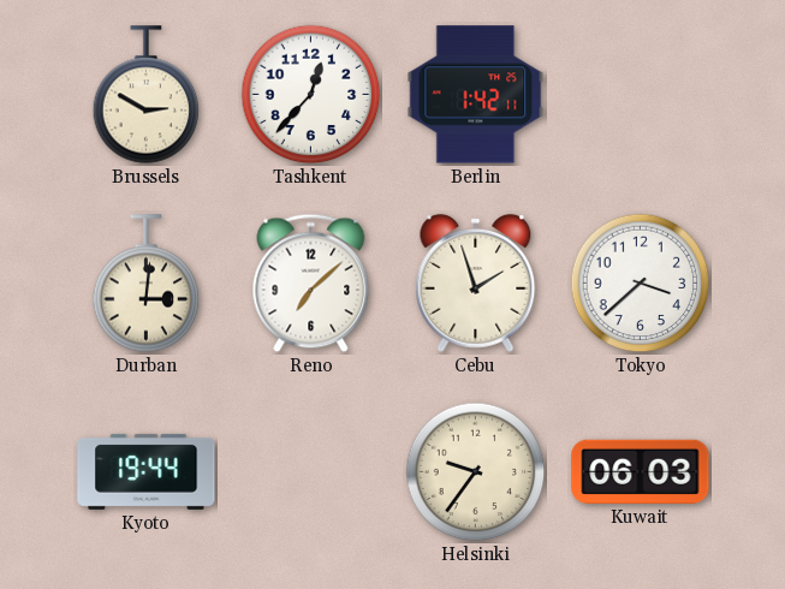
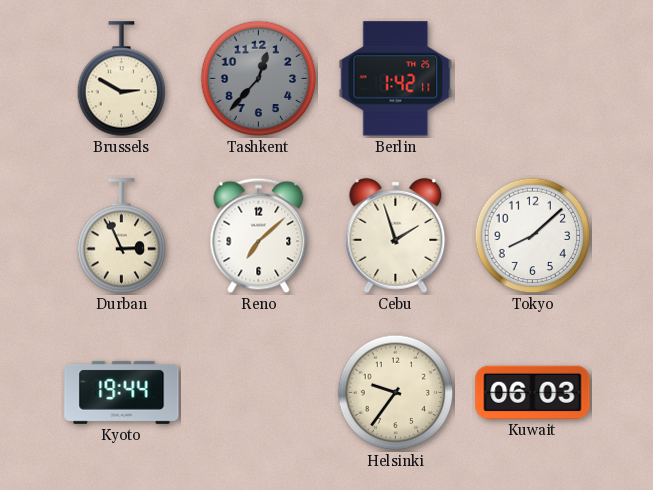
Tashkent dial: white -> grey
Durban: 3:01 -> 2:56
Tokyo: 3:38 -> 8:08
